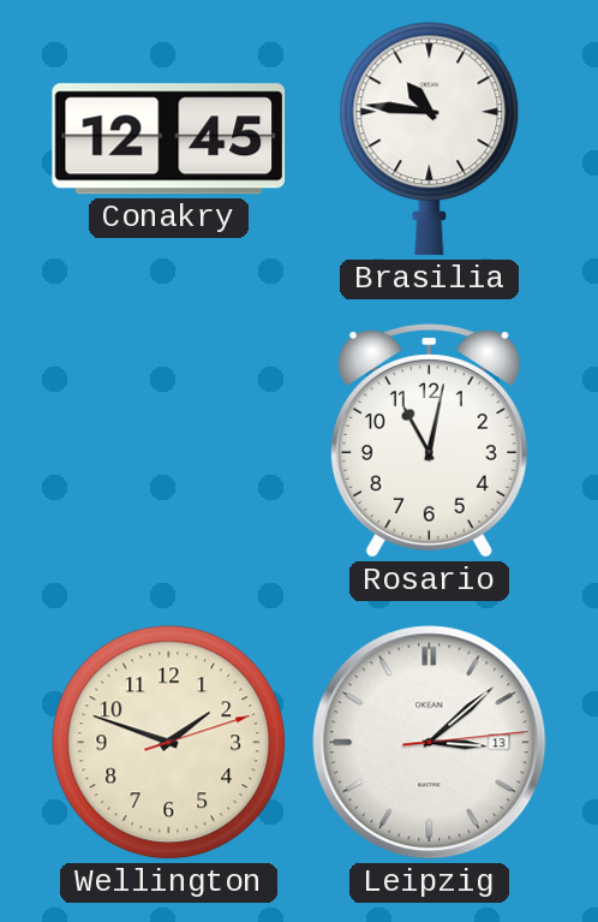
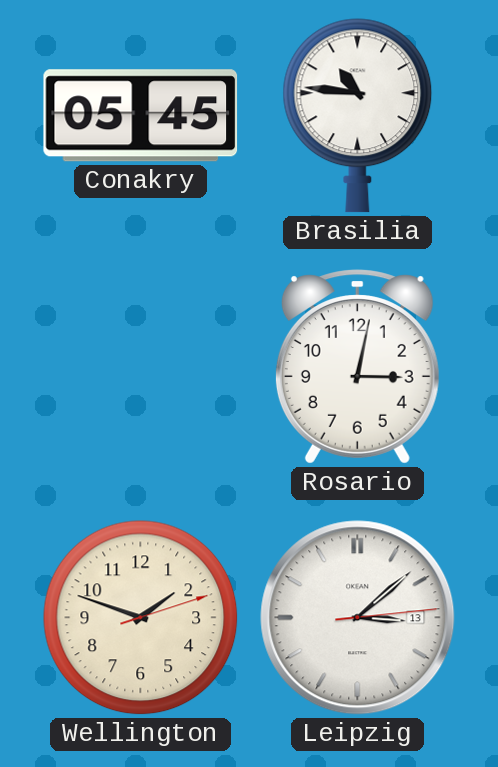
Conakry: 12:45 -> 05:45
Rosario: 11:02 -> 3:02
